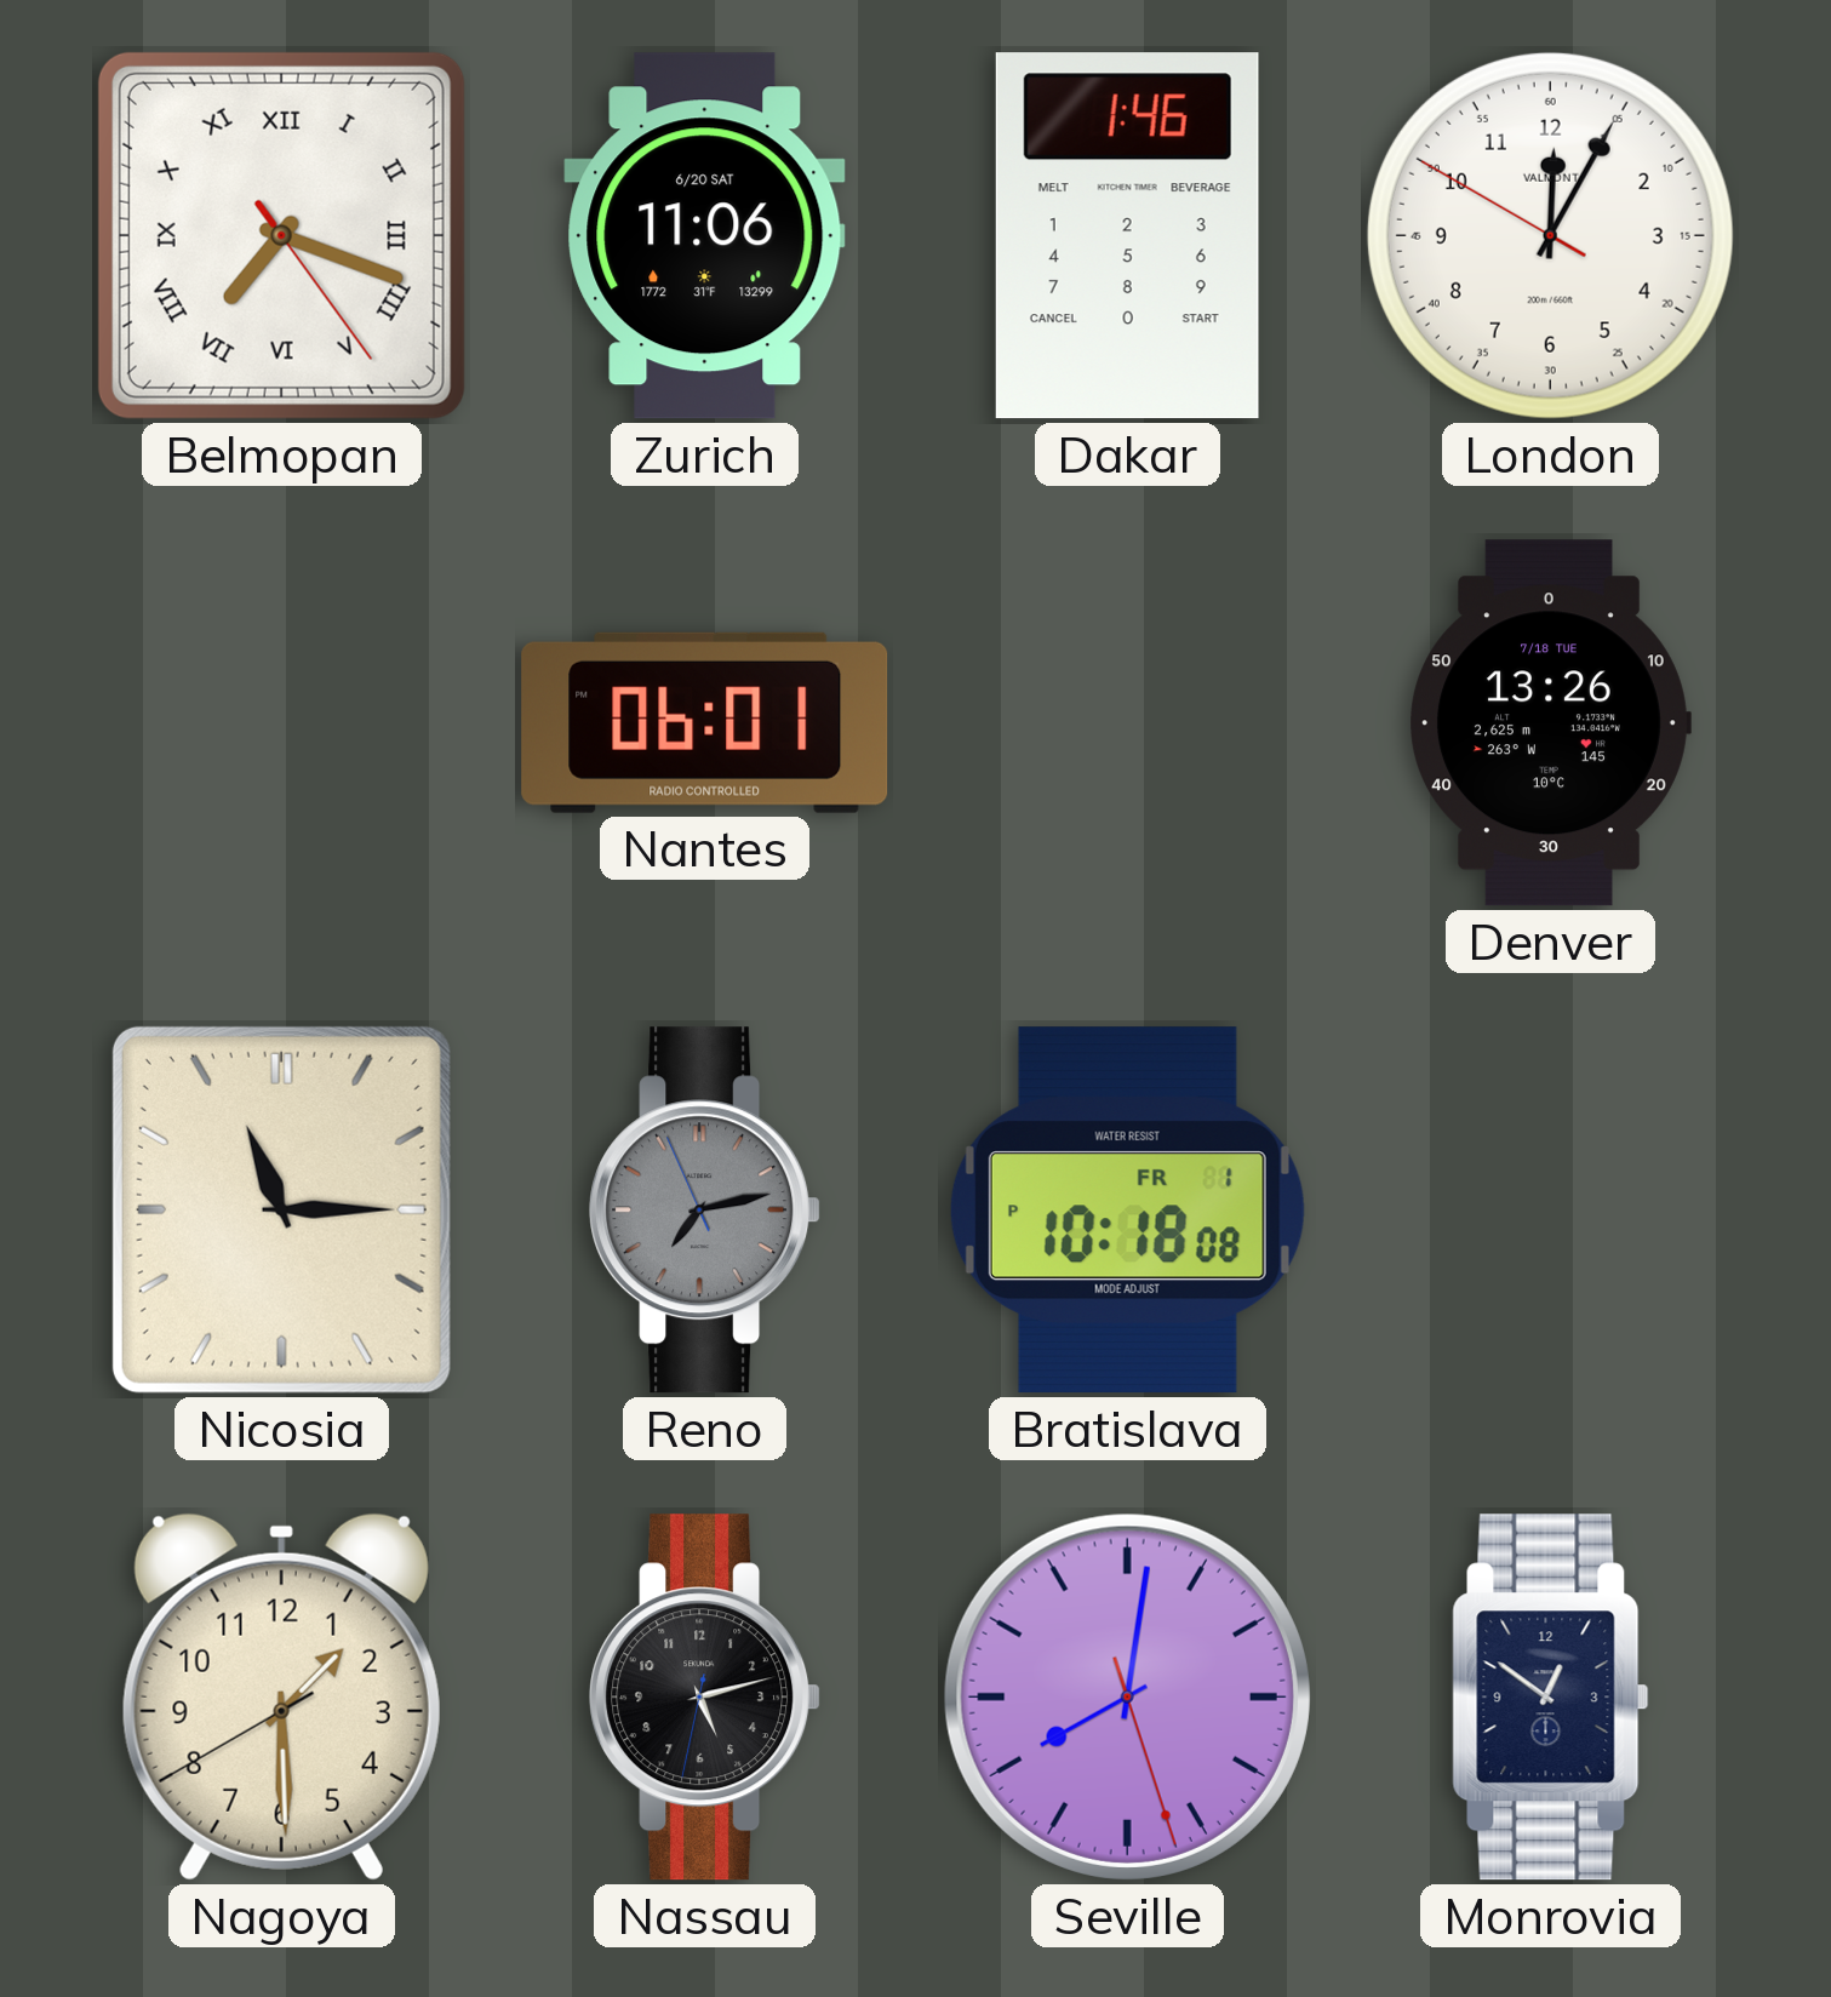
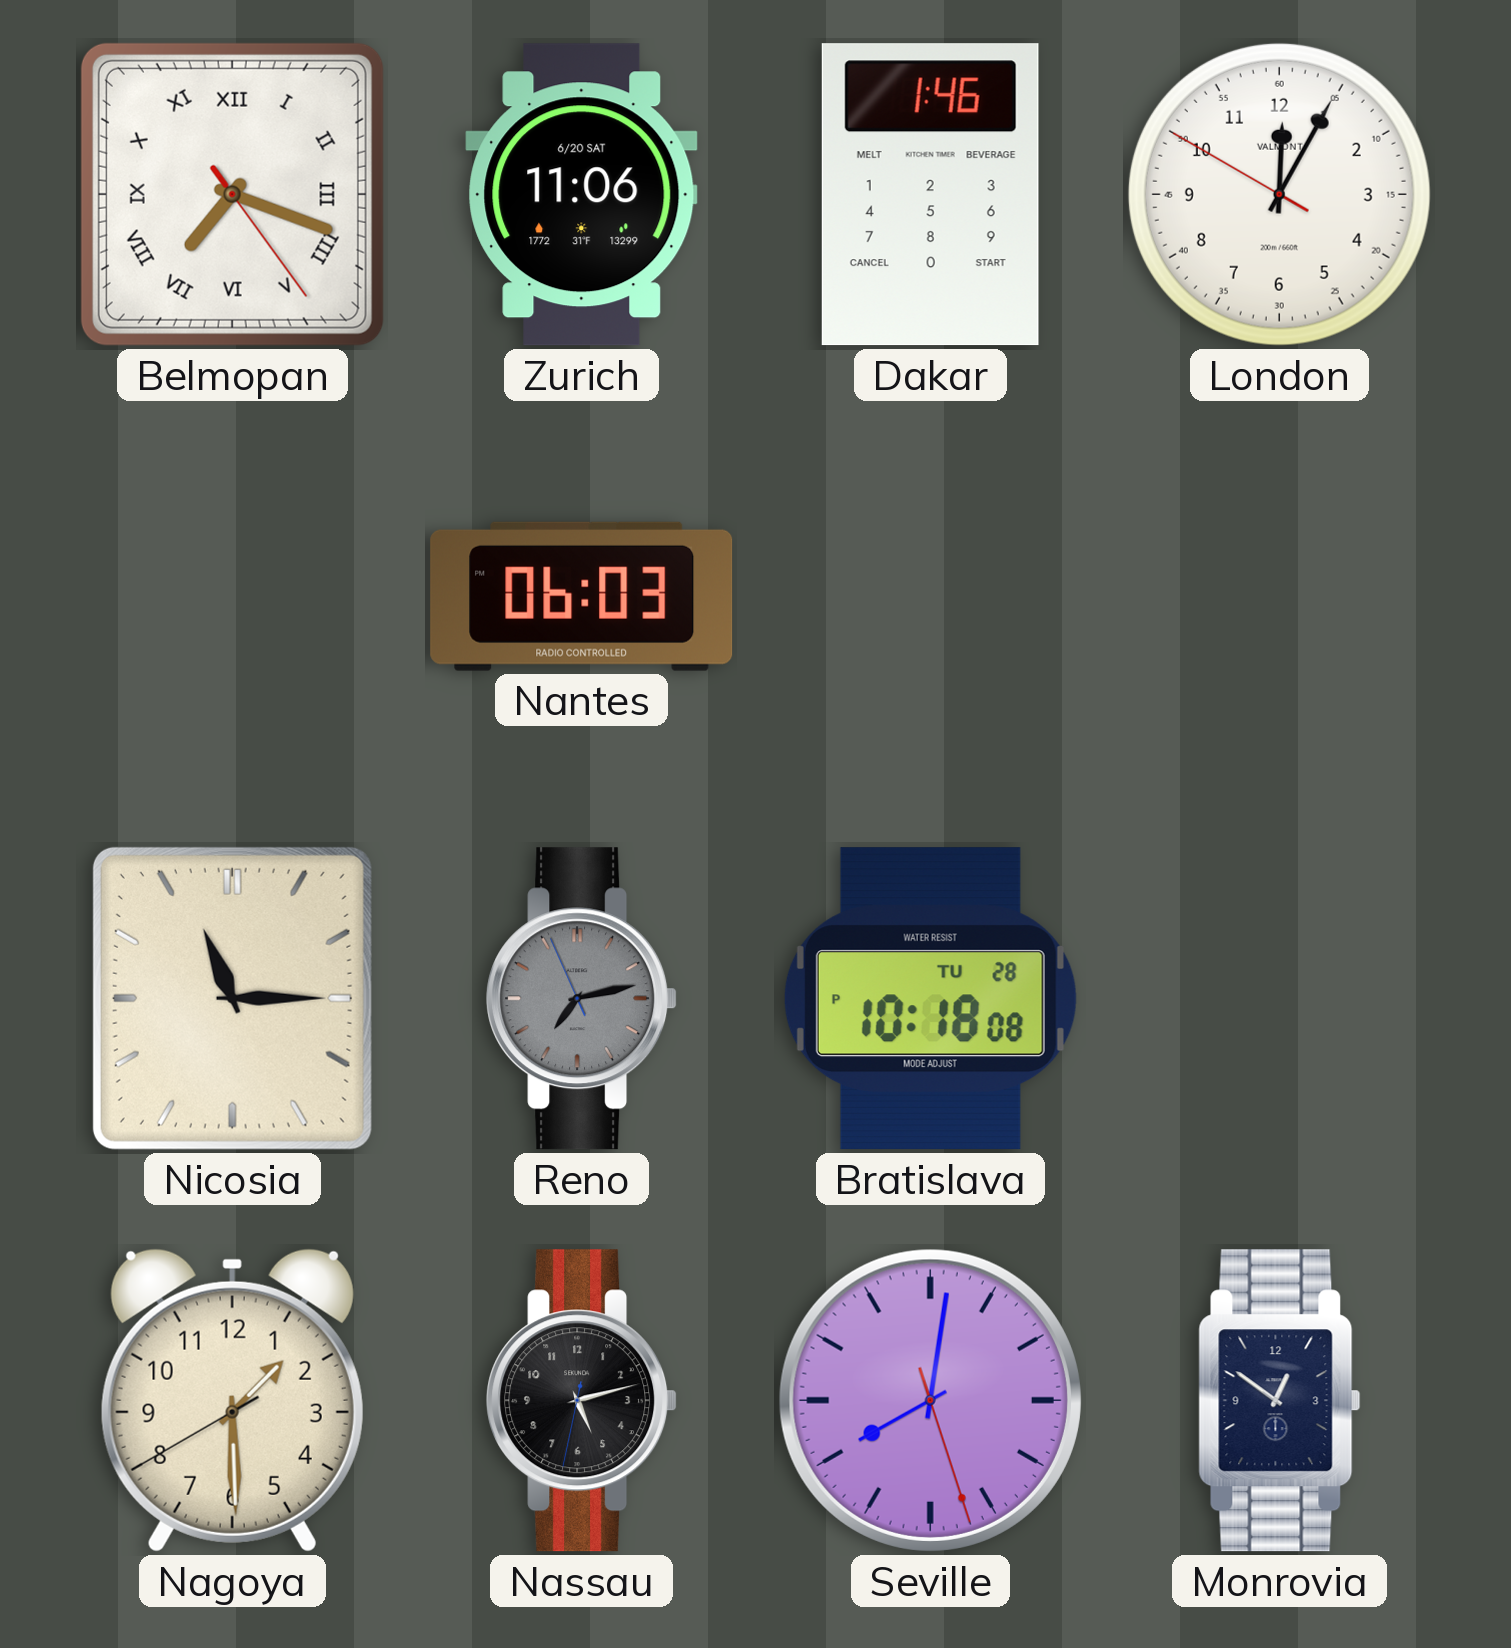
Nantes: 06:01 -> 06:03
Denver: 13:26 -> none
Bratislava date: FR 1 -> TU 28
